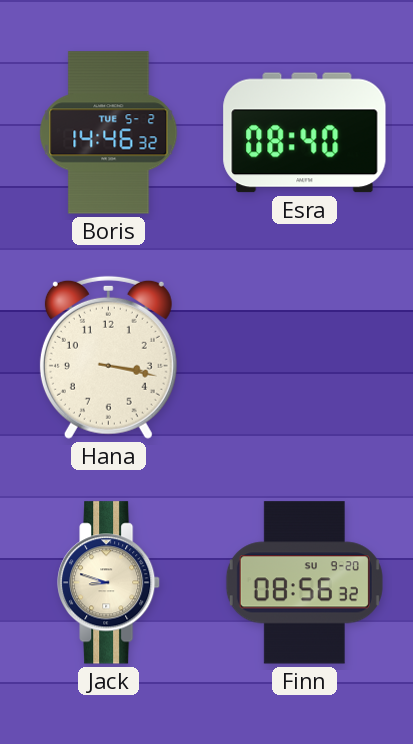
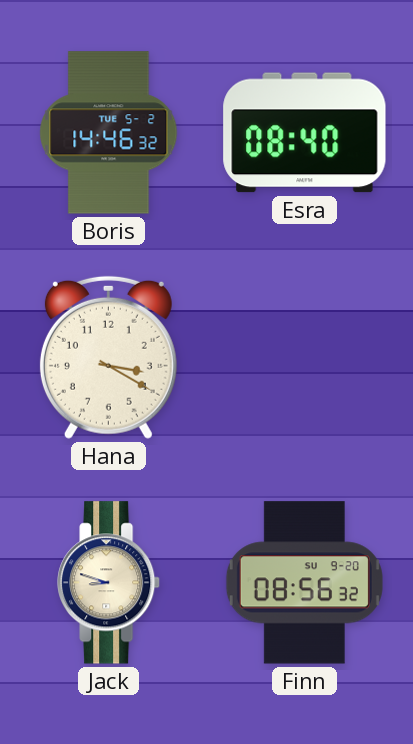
Hana: 3:17 -> 3:20
